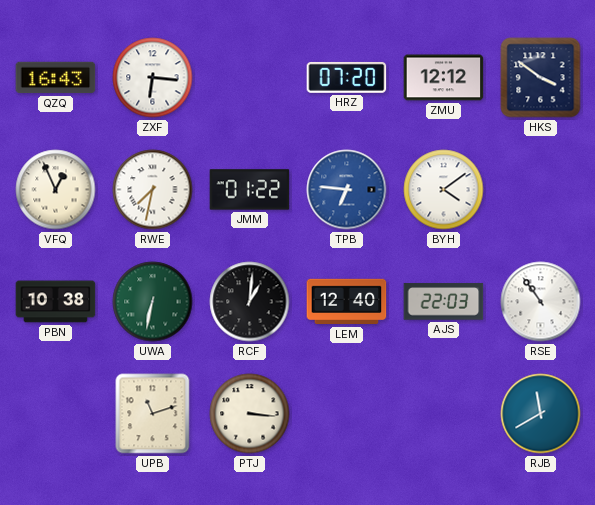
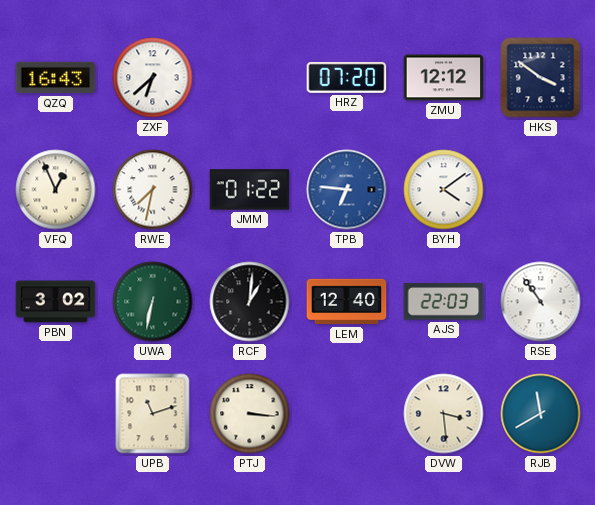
ZXF: 6:16 -> 6:38
PBN: 10:38 -> 3:02
DVW: none -> 3:29
